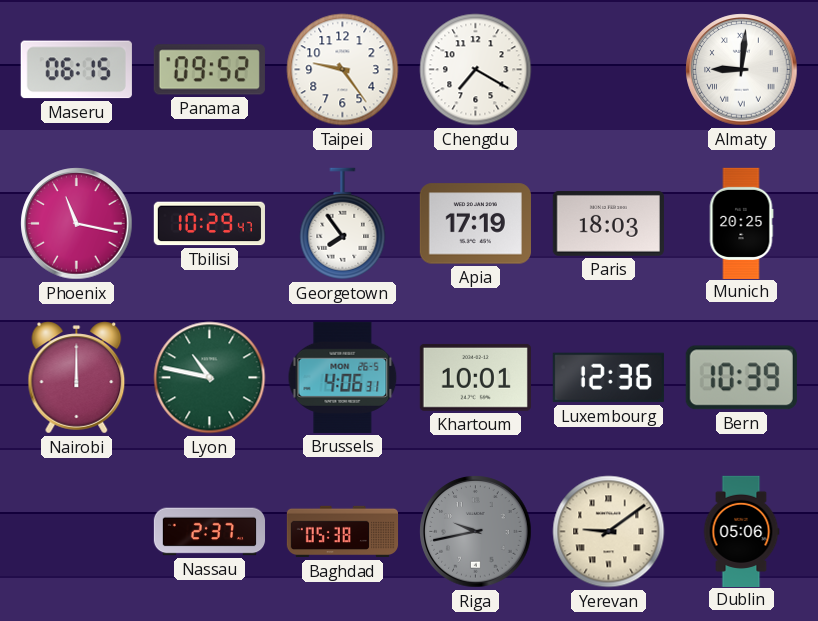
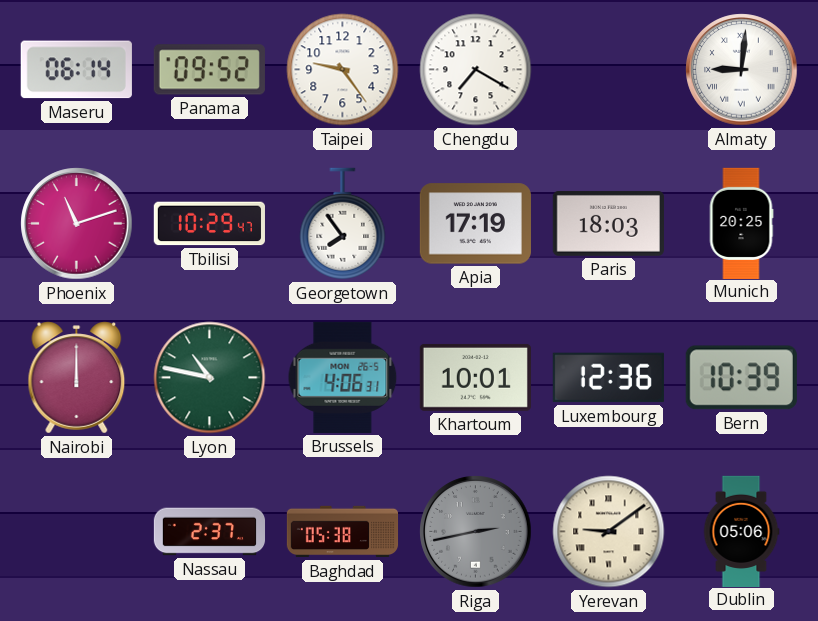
Maseru: 06:15 -> 06:14
Phoenix: 11:17 -> 11:12
Riga: 9:43 -> 2:43
